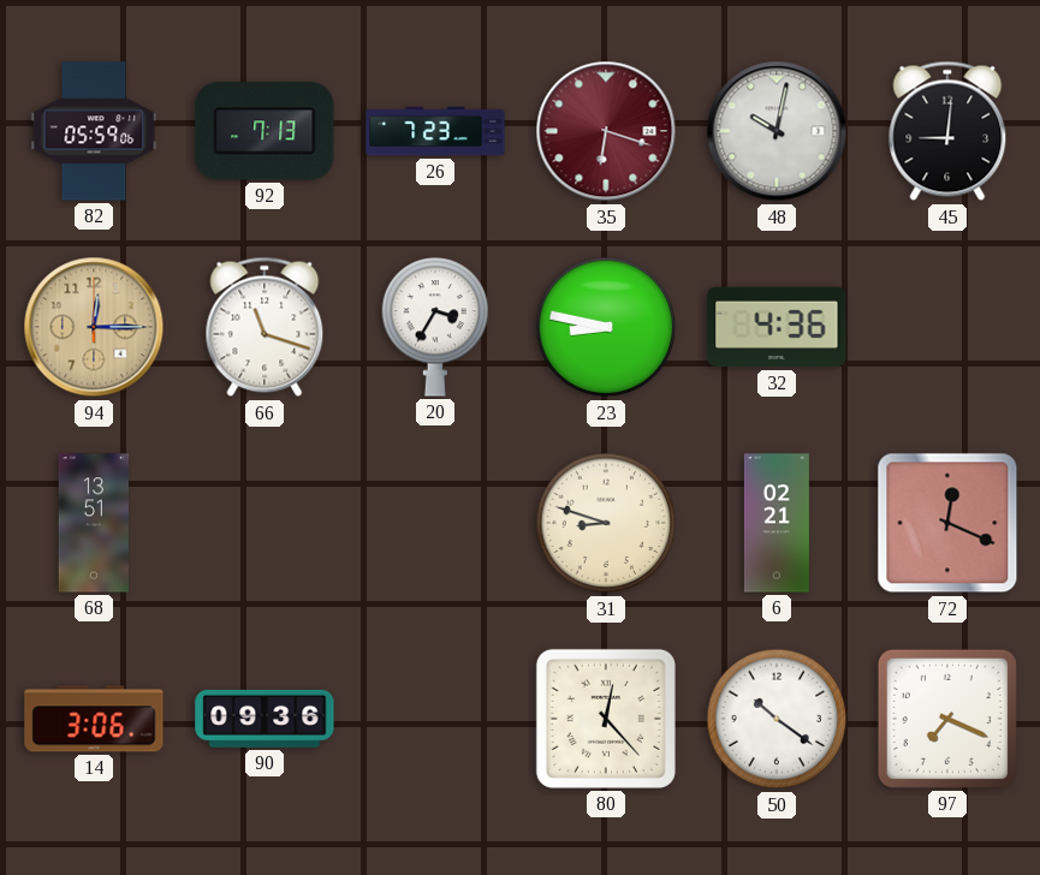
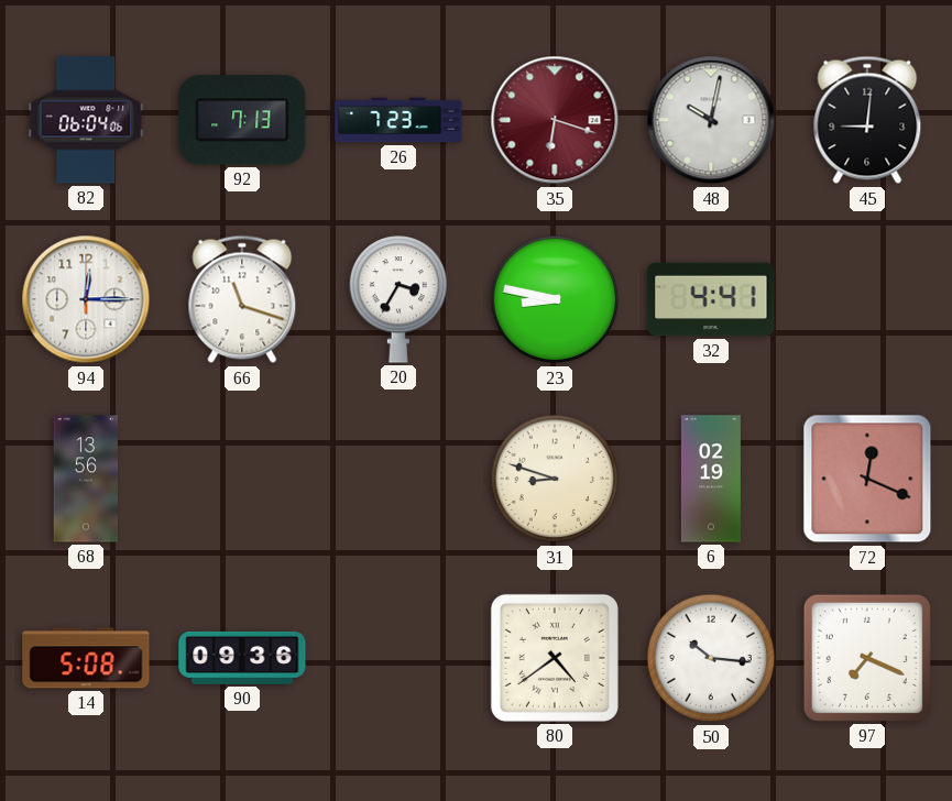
82: 05:59 -> 06:04
94 dial: champagne -> white
32: 4:36 -> 4:41
68: 13:51 -> 13:56
6: 02:21 -> 02:19
14: 3:06 -> 5:08
80: 12:23 -> 4:39
50: 10:21 -> 10:16
